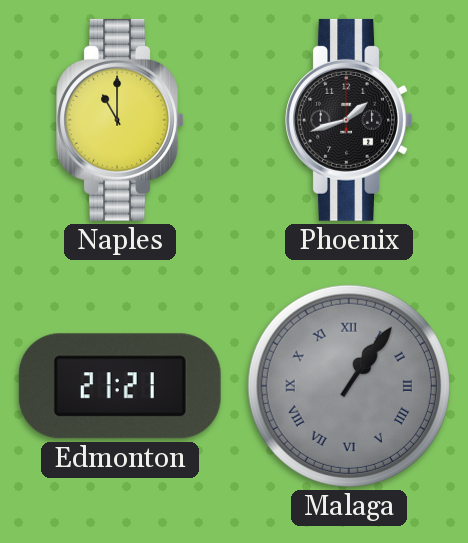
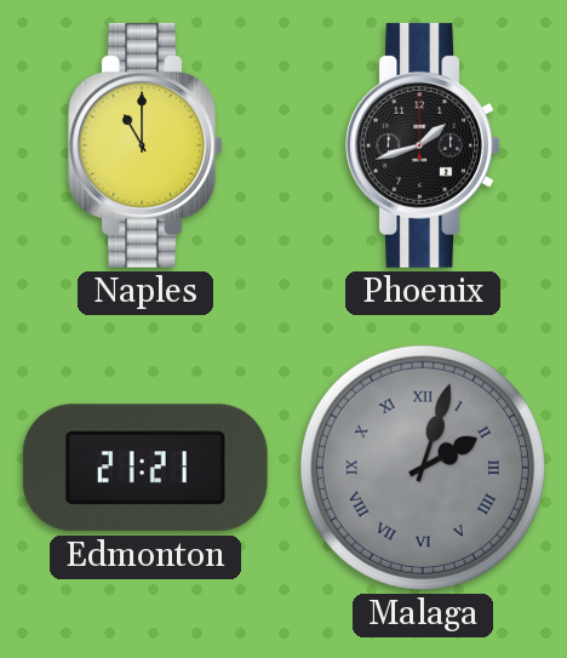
Malaga: 1:06 -> 2:03
